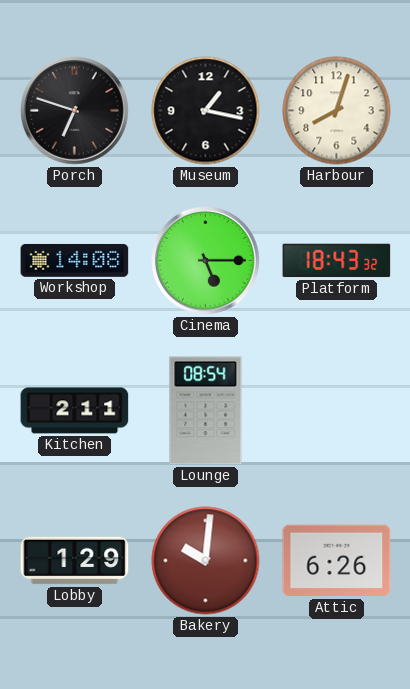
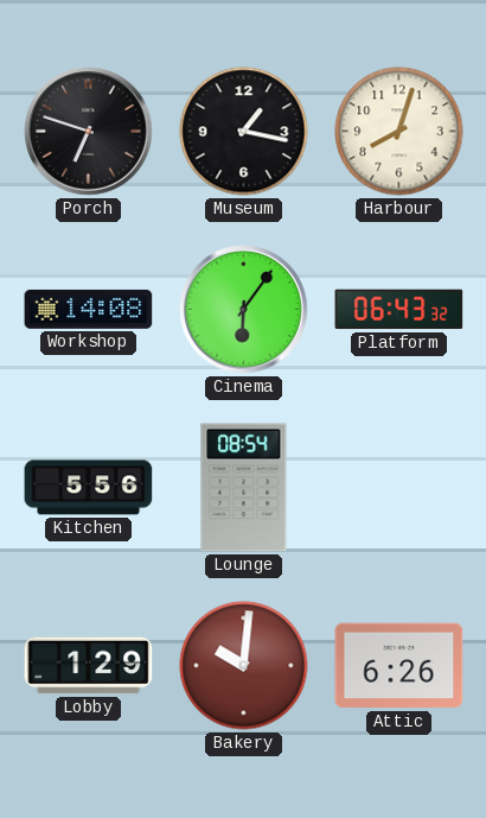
Cinema: 5:15 -> 6:06
Platform: 18:43 -> 06:43
Kitchen: 2:11 -> 5:56
